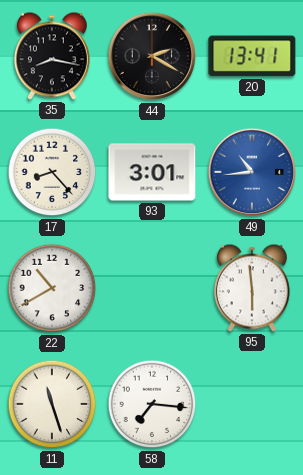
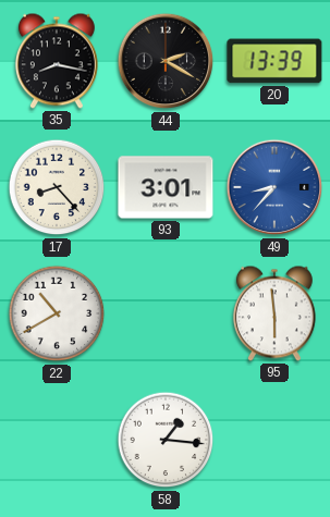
20: 13:41 -> 13:39
49: 10:44 -> 8:37
11: 11:27 -> none
58: 7:16 -> 1:16
